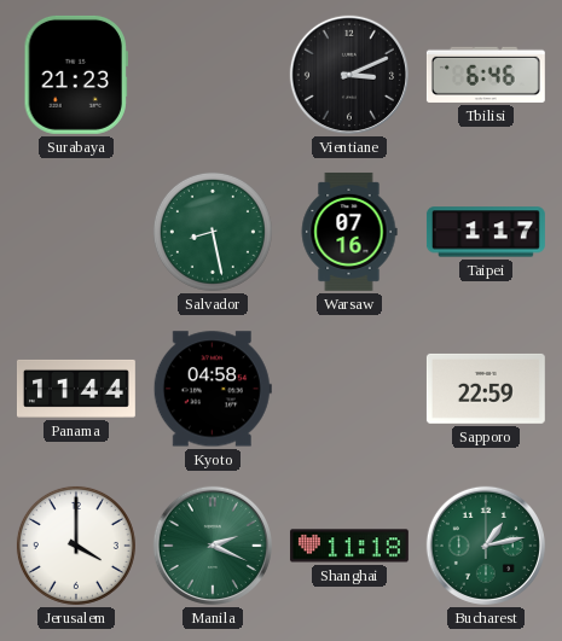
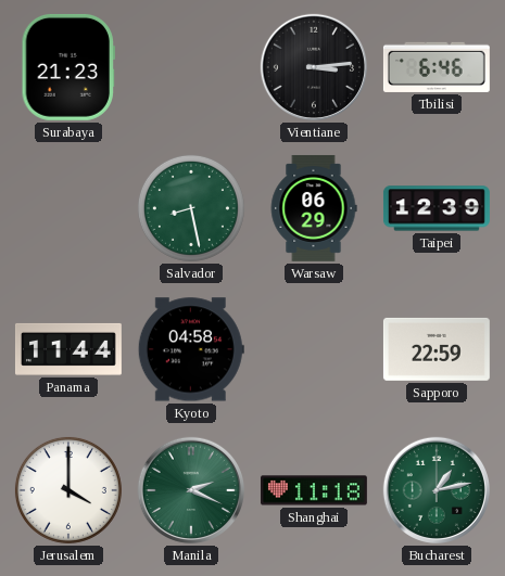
Vientiane: 3:11 -> 3:14
Warsaw: 07:16 -> 06:29
Taipei: 1:17 -> 12:39
